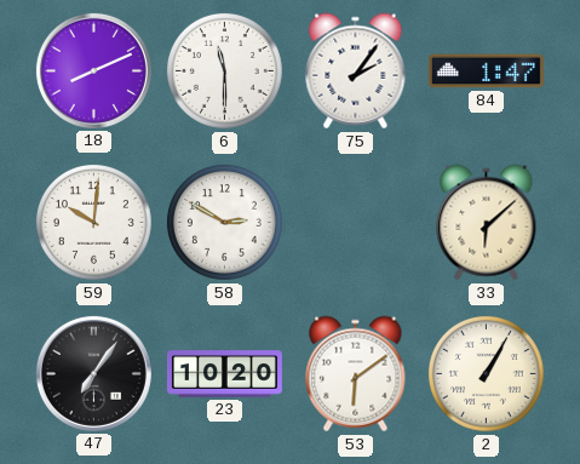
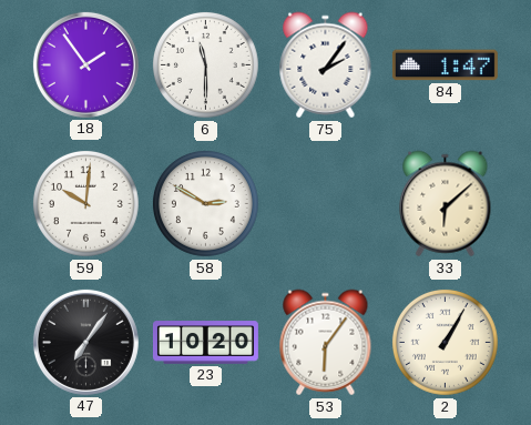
18: 8:11 -> 1:54
53: 6:09 -> 6:06
